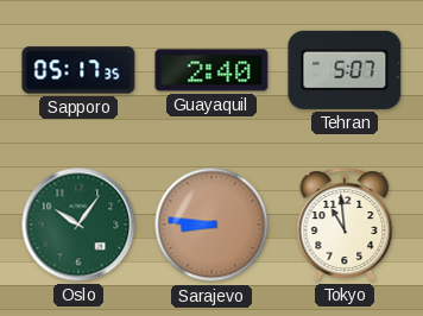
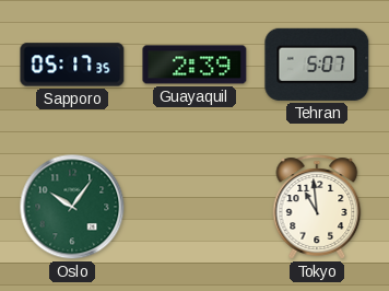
Guayaquil: 2:40 -> 2:39
Sarajevo: 8:46 -> none
